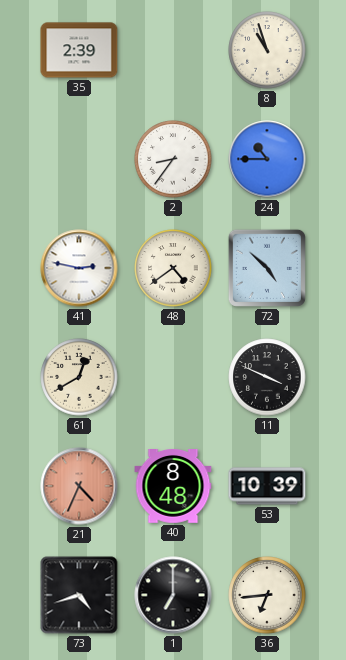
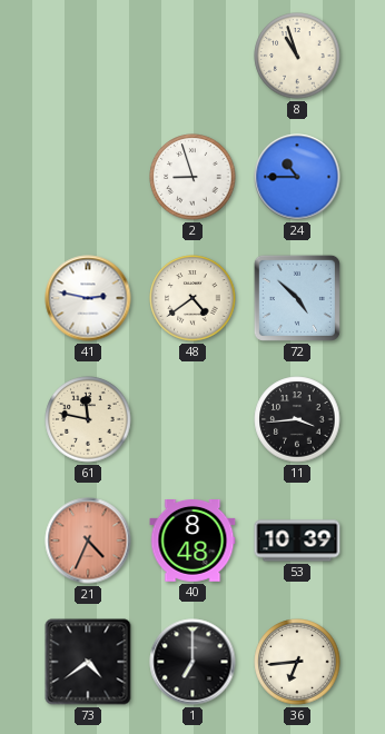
35: 2:39 -> none
2: 8:36 -> 8:57
61: 12:40 -> 11:47
11: 3:49 -> 3:44
73: 4:42 -> 4:39
